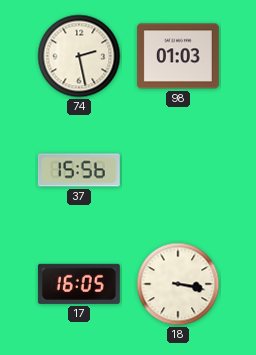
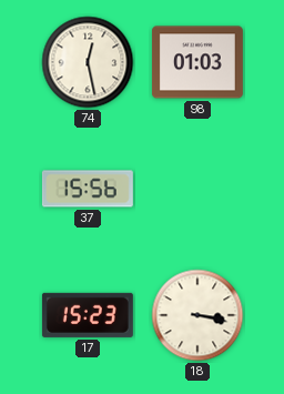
74: 2:28 -> 12:28
17: 16:05 -> 15:23
